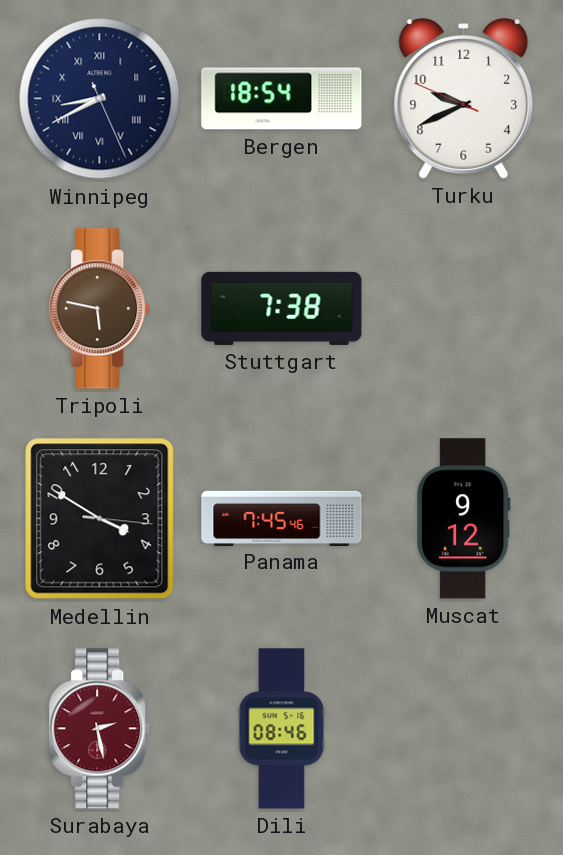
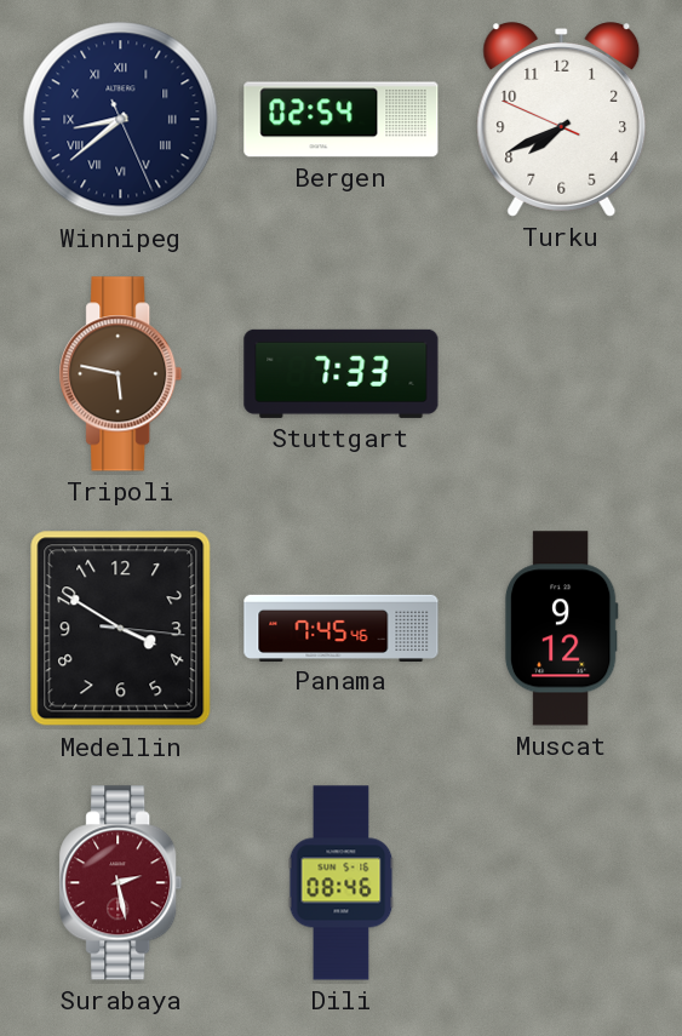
Winnipeg: 8:40 -> 8:38
Bergen: 18:54 -> 02:54
Turku: 9:40 -> 7:40
Stuttgart: 7:38 -> 7:33
